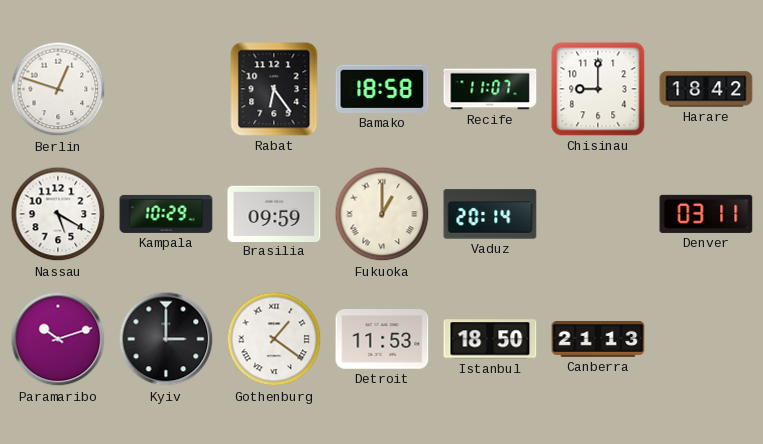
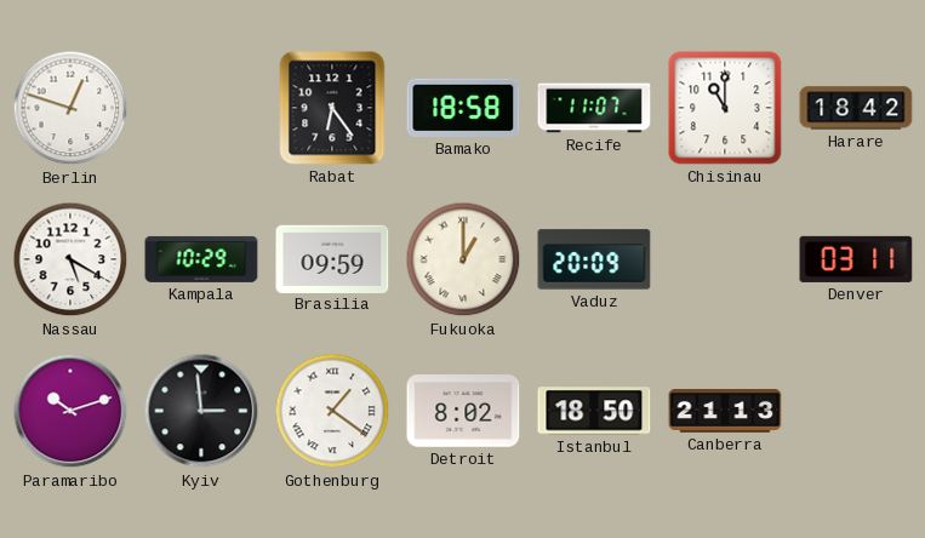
Chisinau: 9:00 -> 11:00
Vaduz: 20:14 -> 20:09
Kyiv: 3:00 -> 2:59
Detroit: 11:53 -> 8:02
